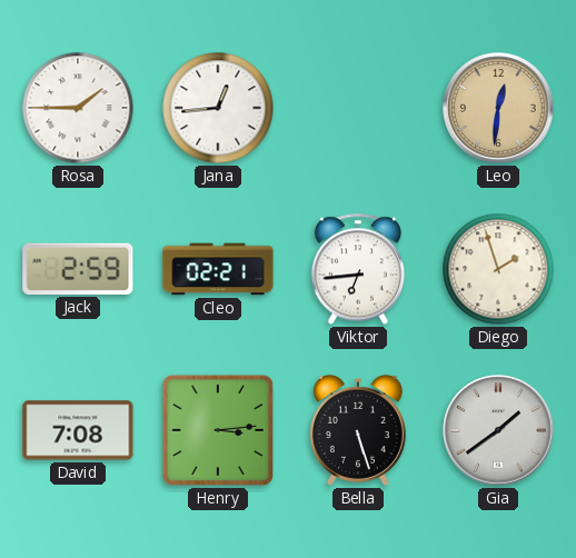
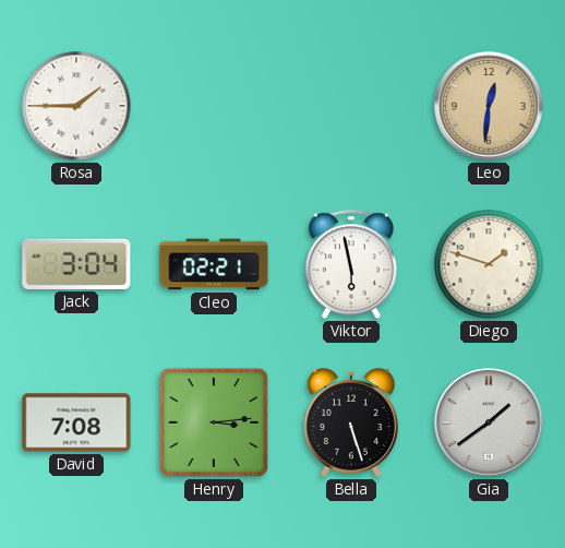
Jana: 12:44 -> none
Jack: 2:59 -> 3:04
Viktor: 6:44 -> 5:58
Diego: 1:57 -> 1:48
